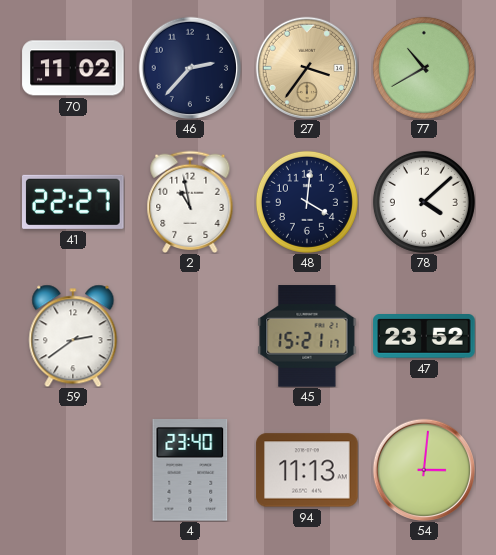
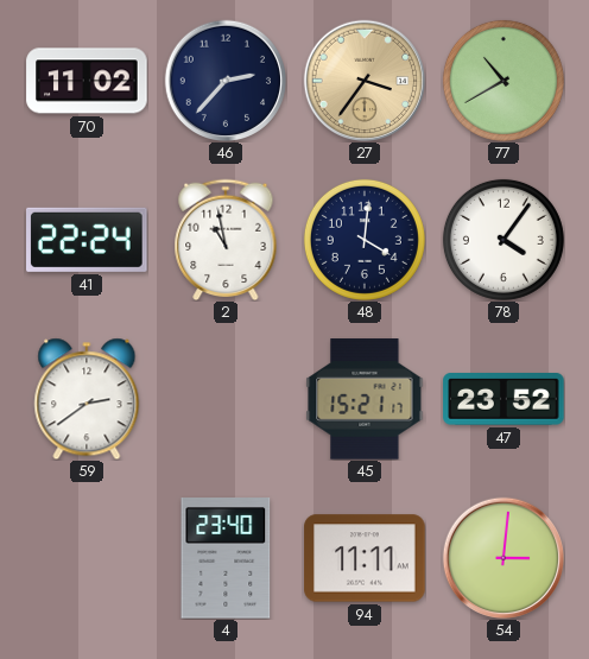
41: 22:27 -> 22:24
78: 4:08 -> 4:06
94: 11:13 -> 11:11
